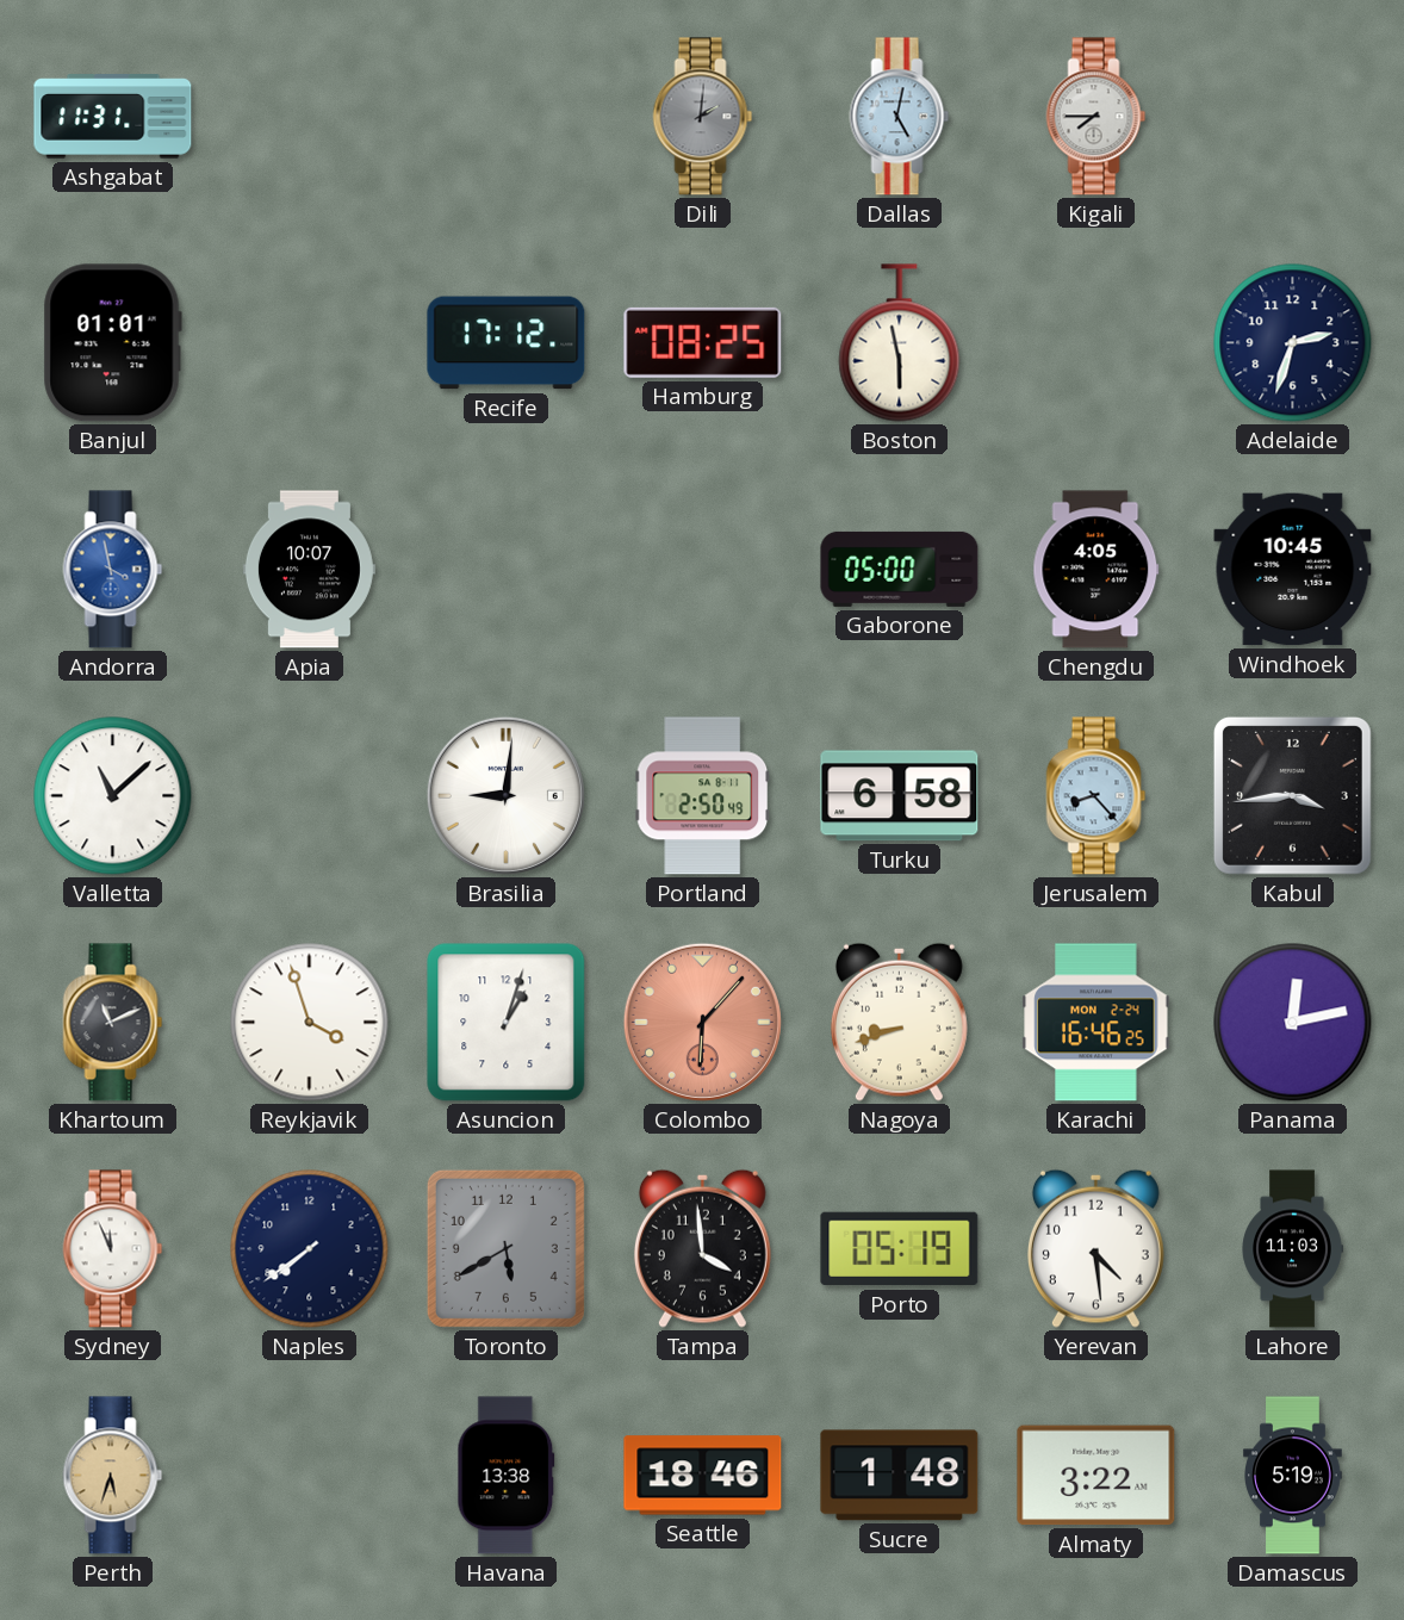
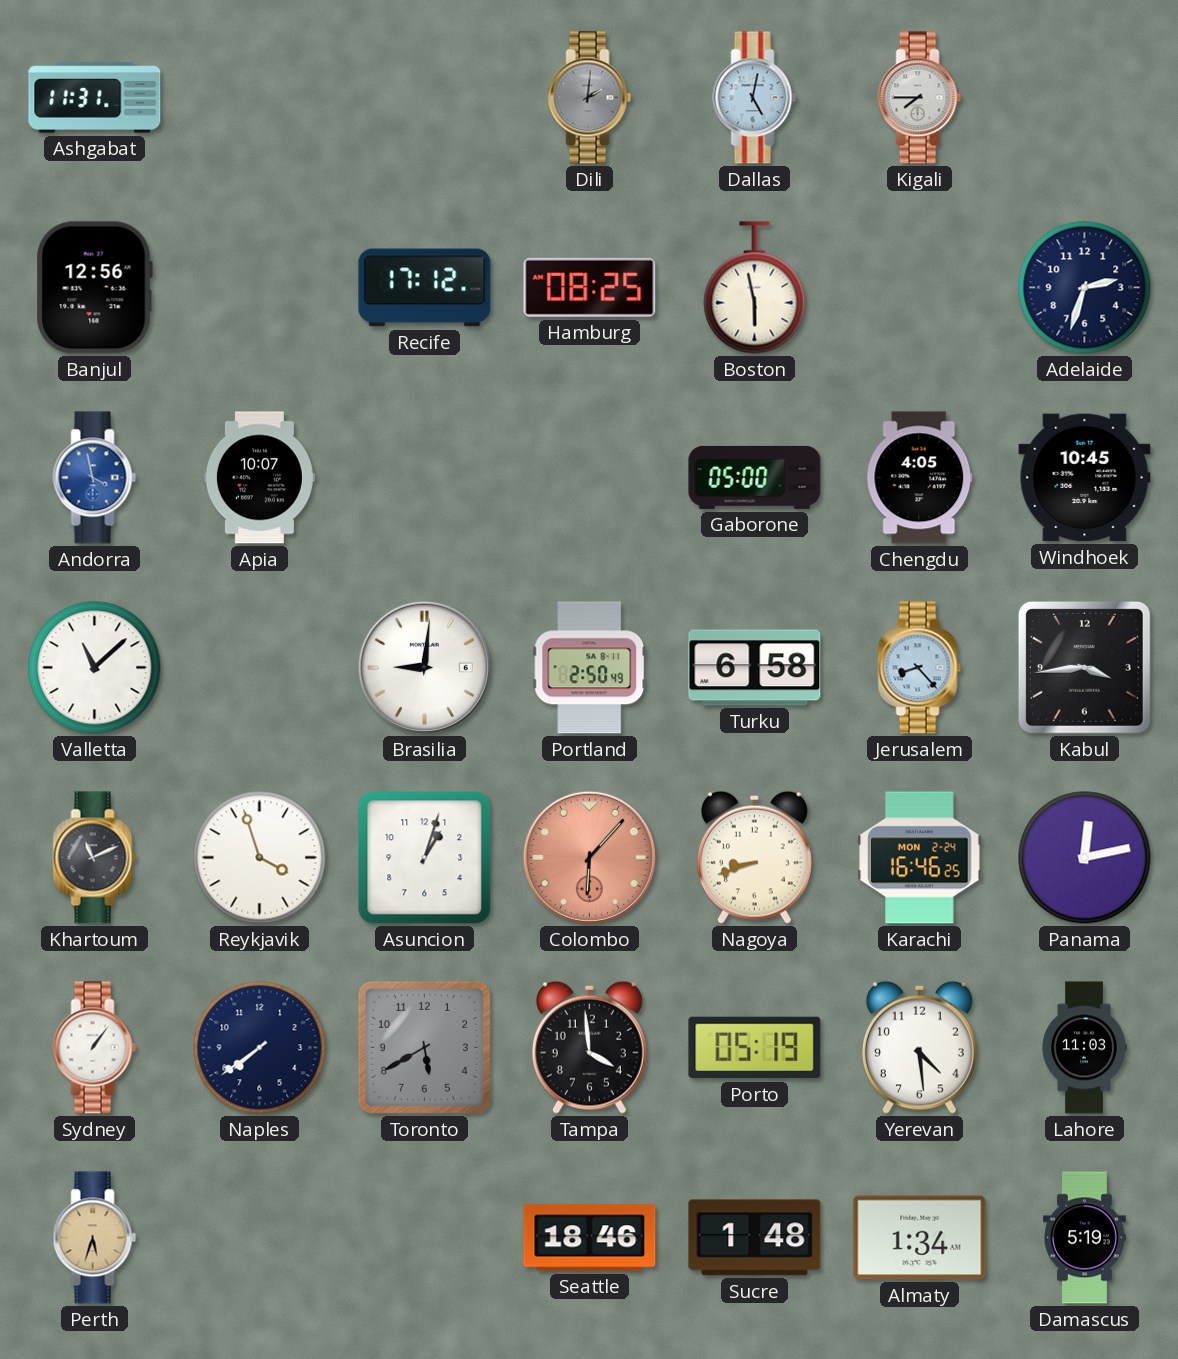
Banjul: 01:01 -> 12:56
Sydney: 11:56 -> 1:06
Havana: 13:38 -> none
Almaty: 3:22 -> 1:34
